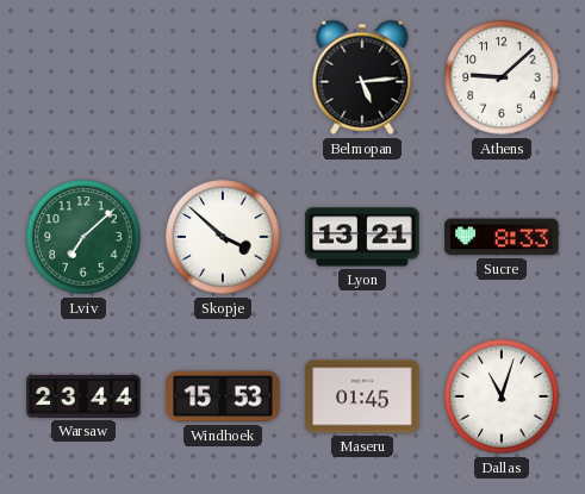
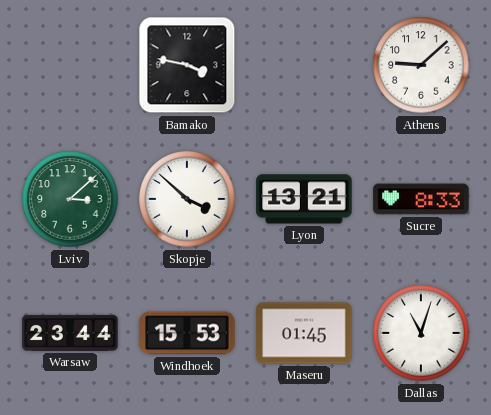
Bamako: none -> 3:47
Belmopan: 5:14 -> none
Lviv: 7:08 -> 3:08
